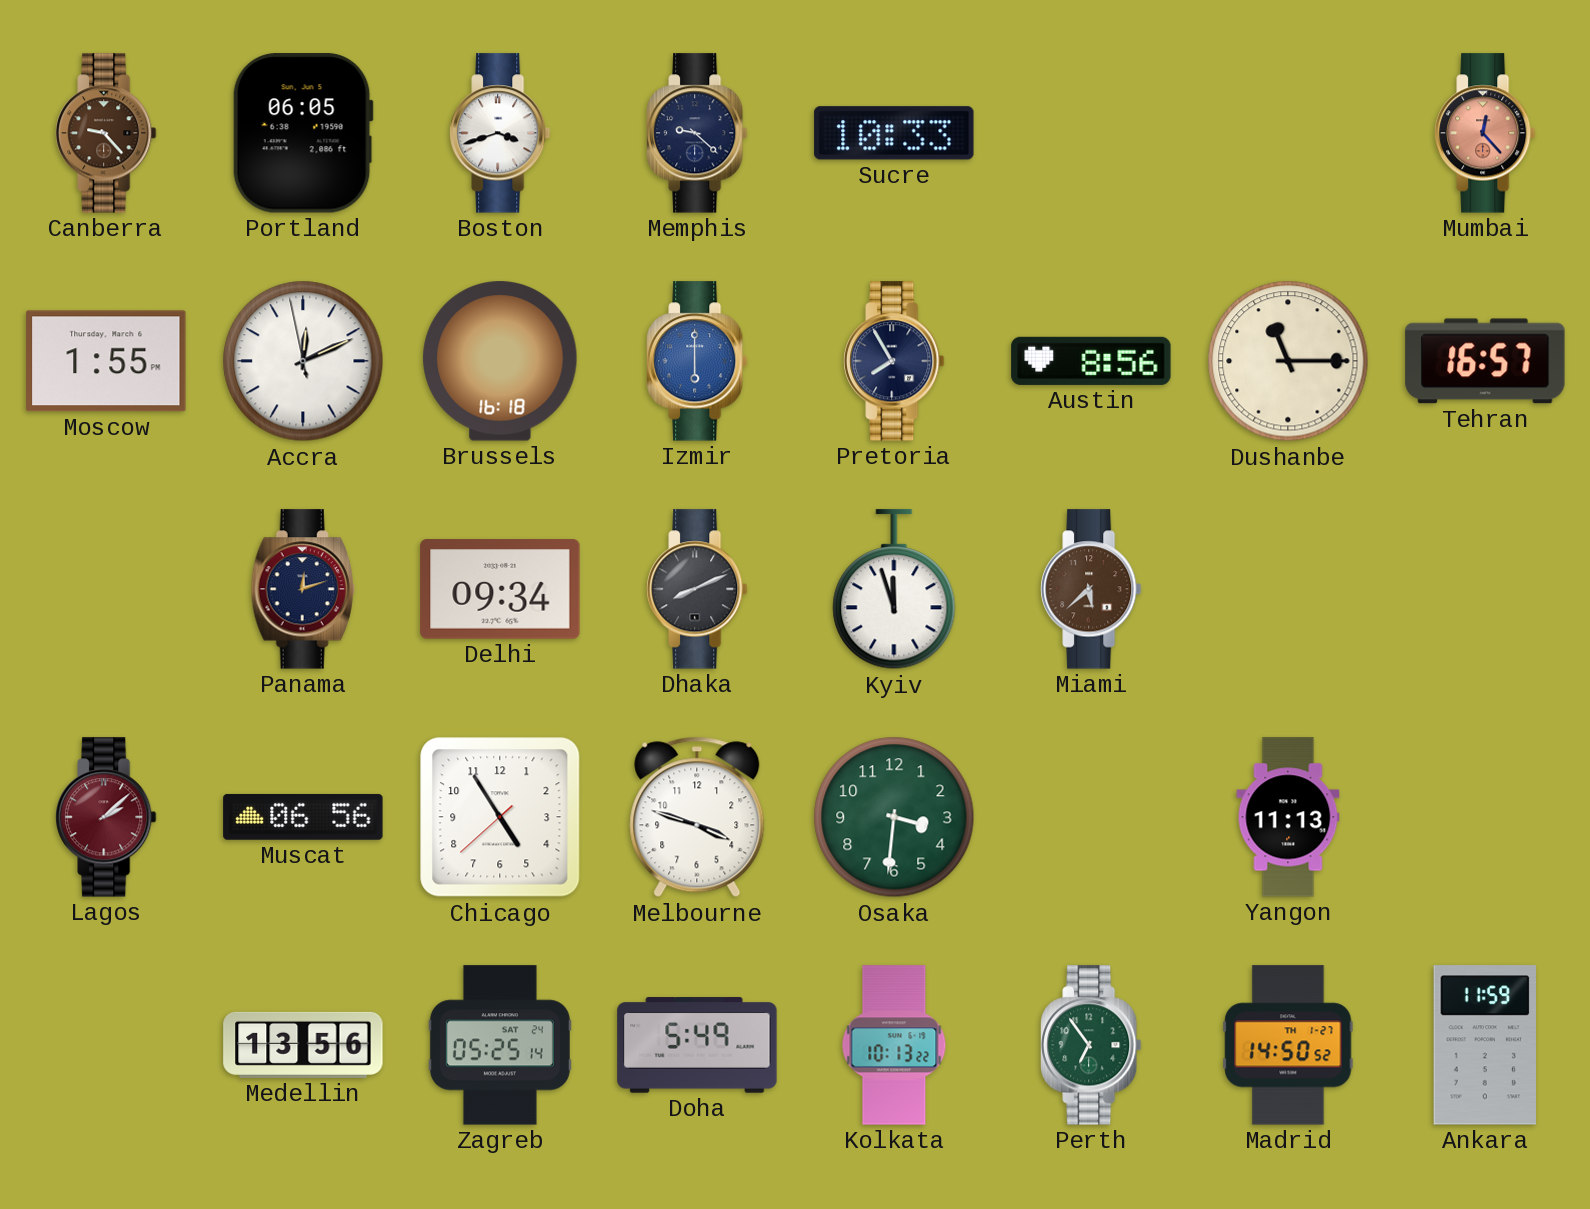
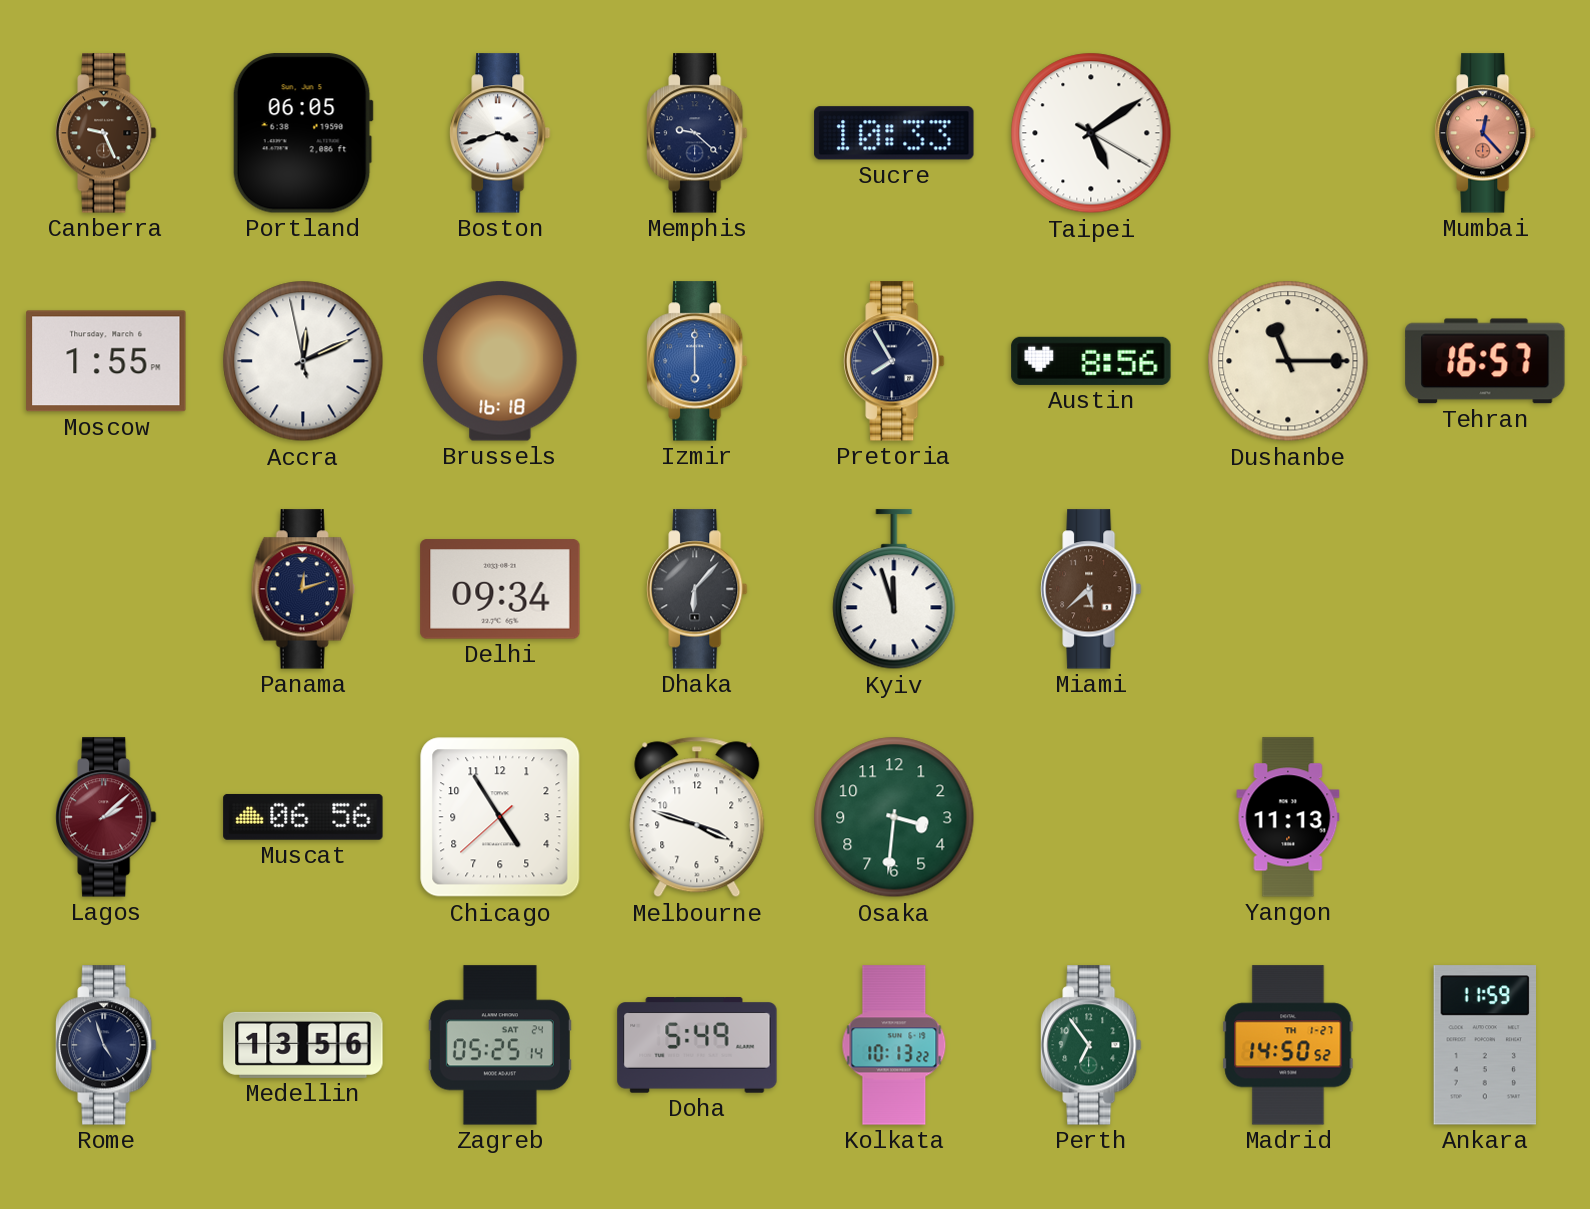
Canberra: 9:23 -> 9:26
Taipei: none -> 5:09
Dhaka: 8:11 -> 6:07
Rome: none -> 4:57
